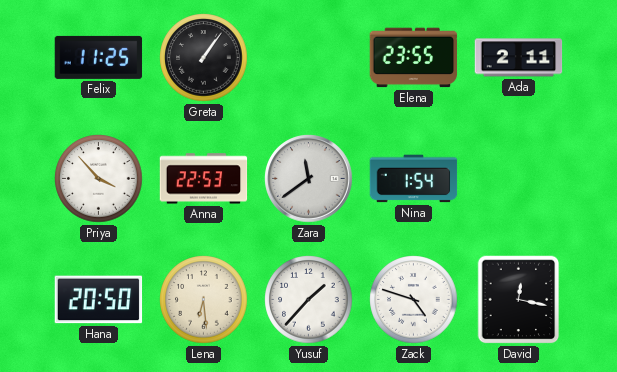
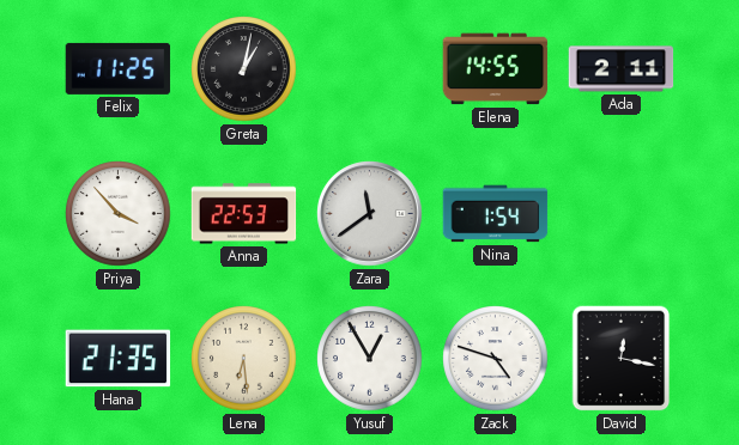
Greta: 1:06 -> 1:02
Elena: 23:55 -> 14:55
Hana: 20:50 -> 21:35
Yusuf: 1:37 -> 12:55
